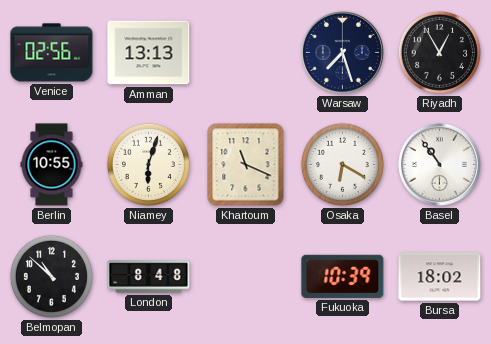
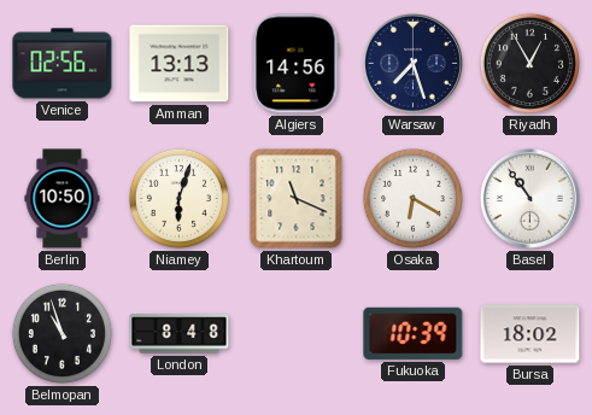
Algiers: none -> 14:56
Berlin: 10:55 -> 10:50
Belmopan: 10:52 -> 10:57
